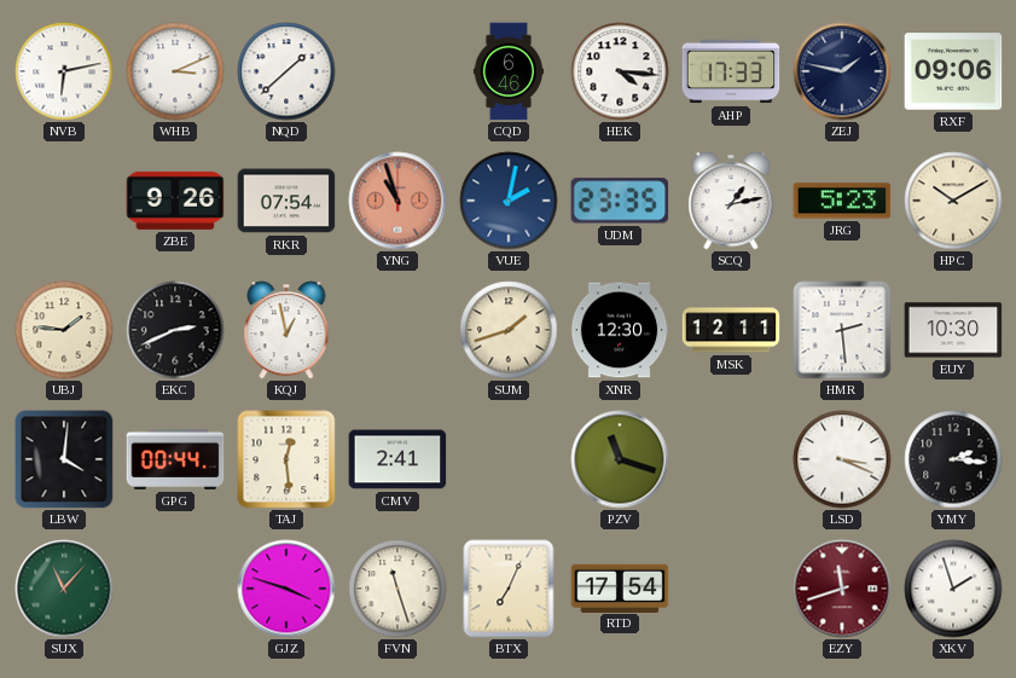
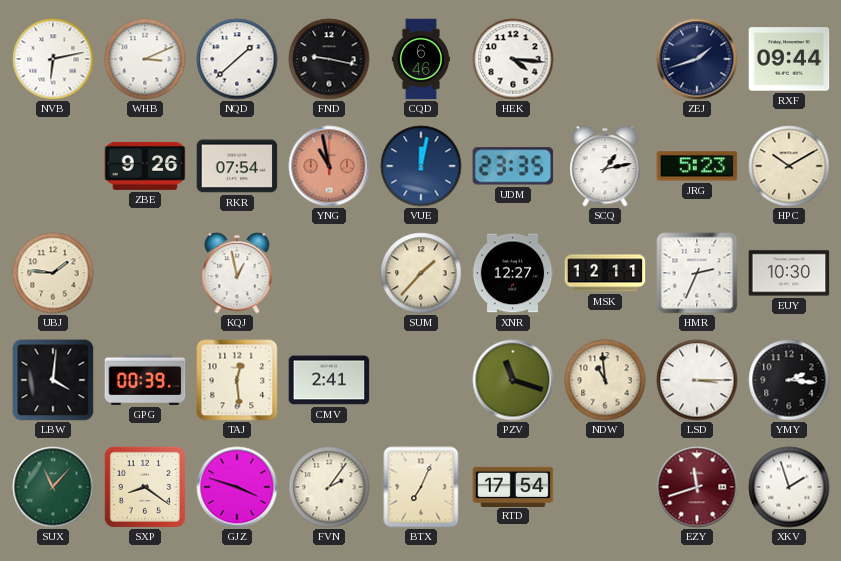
FND: none -> 9:17
AHP: 17:33 -> none
ZEJ: 1:47 -> 1:42
RXF: 09:06 -> 09:44
YNG: 10:57 -> 10:58
VUE: 2:02 -> 12:02
EKC: 2:41 -> none
SUM: 1:42 -> 1:37
XNR: 12:30 -> 12:27
HMR: 2:29 -> 2:34
GPG: 00:44 -> 00:39
NDW: none -> 10:59
LSD: 3:19 -> 3:15
SXP: none -> 8:21
FVN: 11:27 -> 2:06
